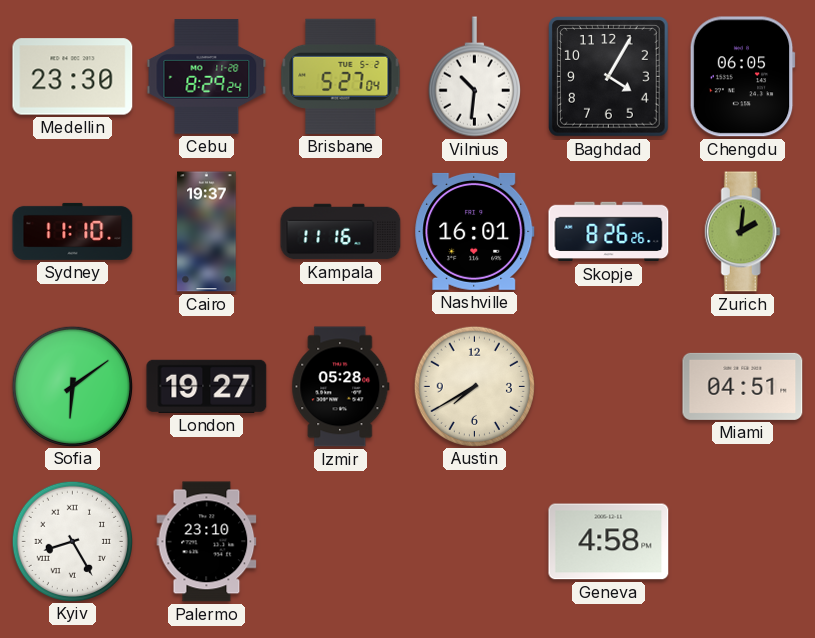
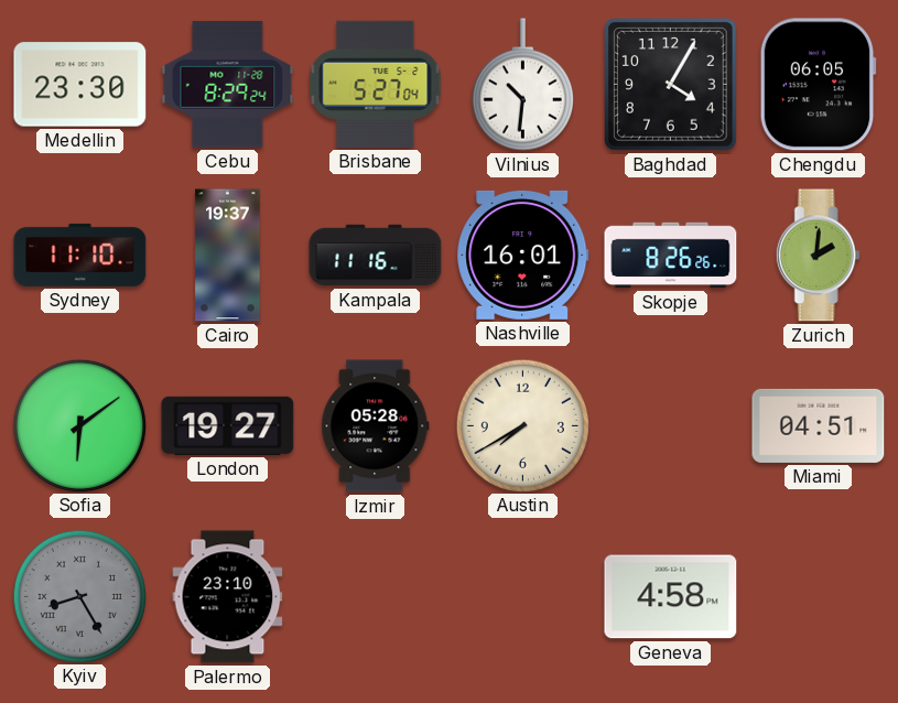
Kyiv dial: white -> grey
